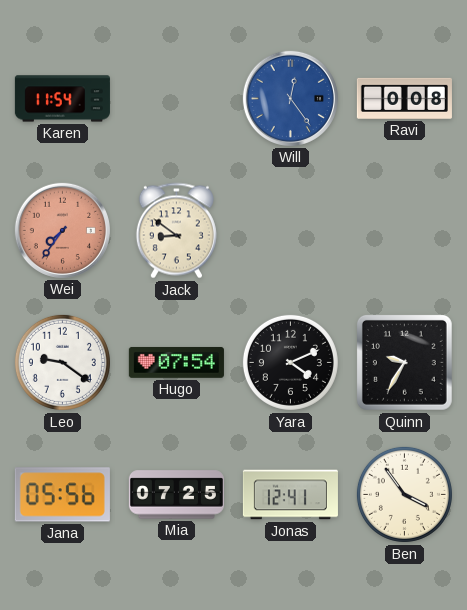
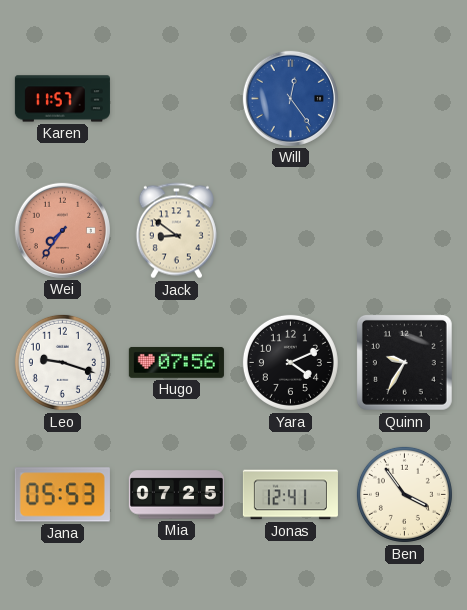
Karen: 11:54 -> 11:57
Ravi: 0:08 -> none
Leo: 9:21 -> 9:18
Hugo: 07:54 -> 07:56
Jana: 05:56 -> 05:53
